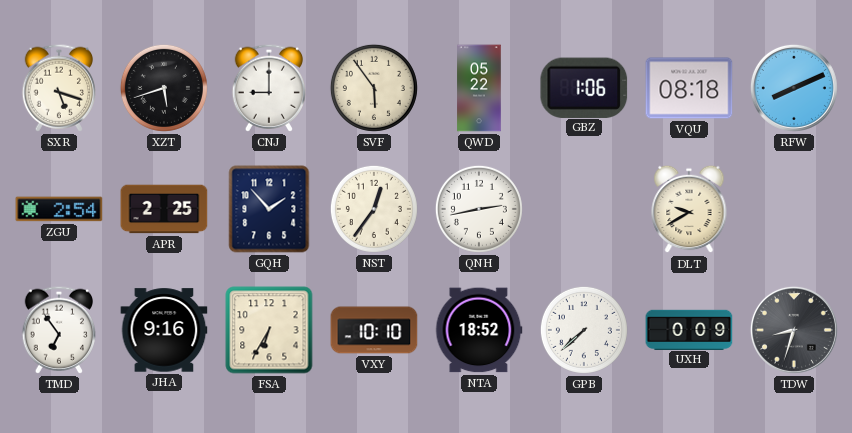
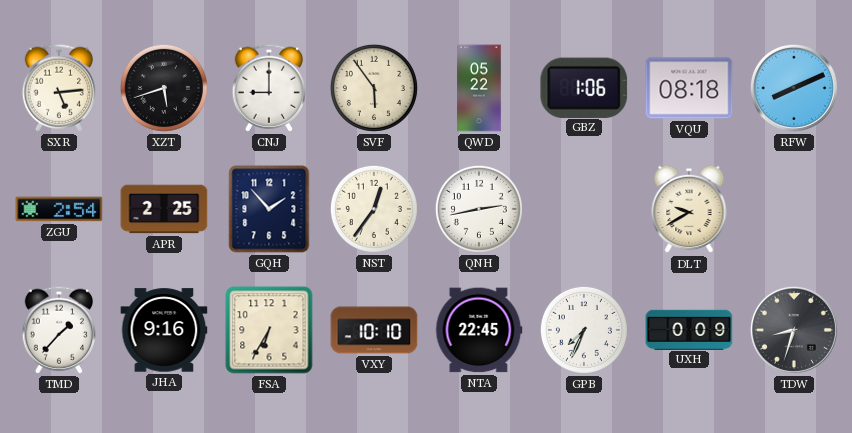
SXR: 5:18 -> 5:14
TMD: 6:54 -> 1:37
NTA: 18:52 -> 22:45
GPB: 7:38 -> 7:34
